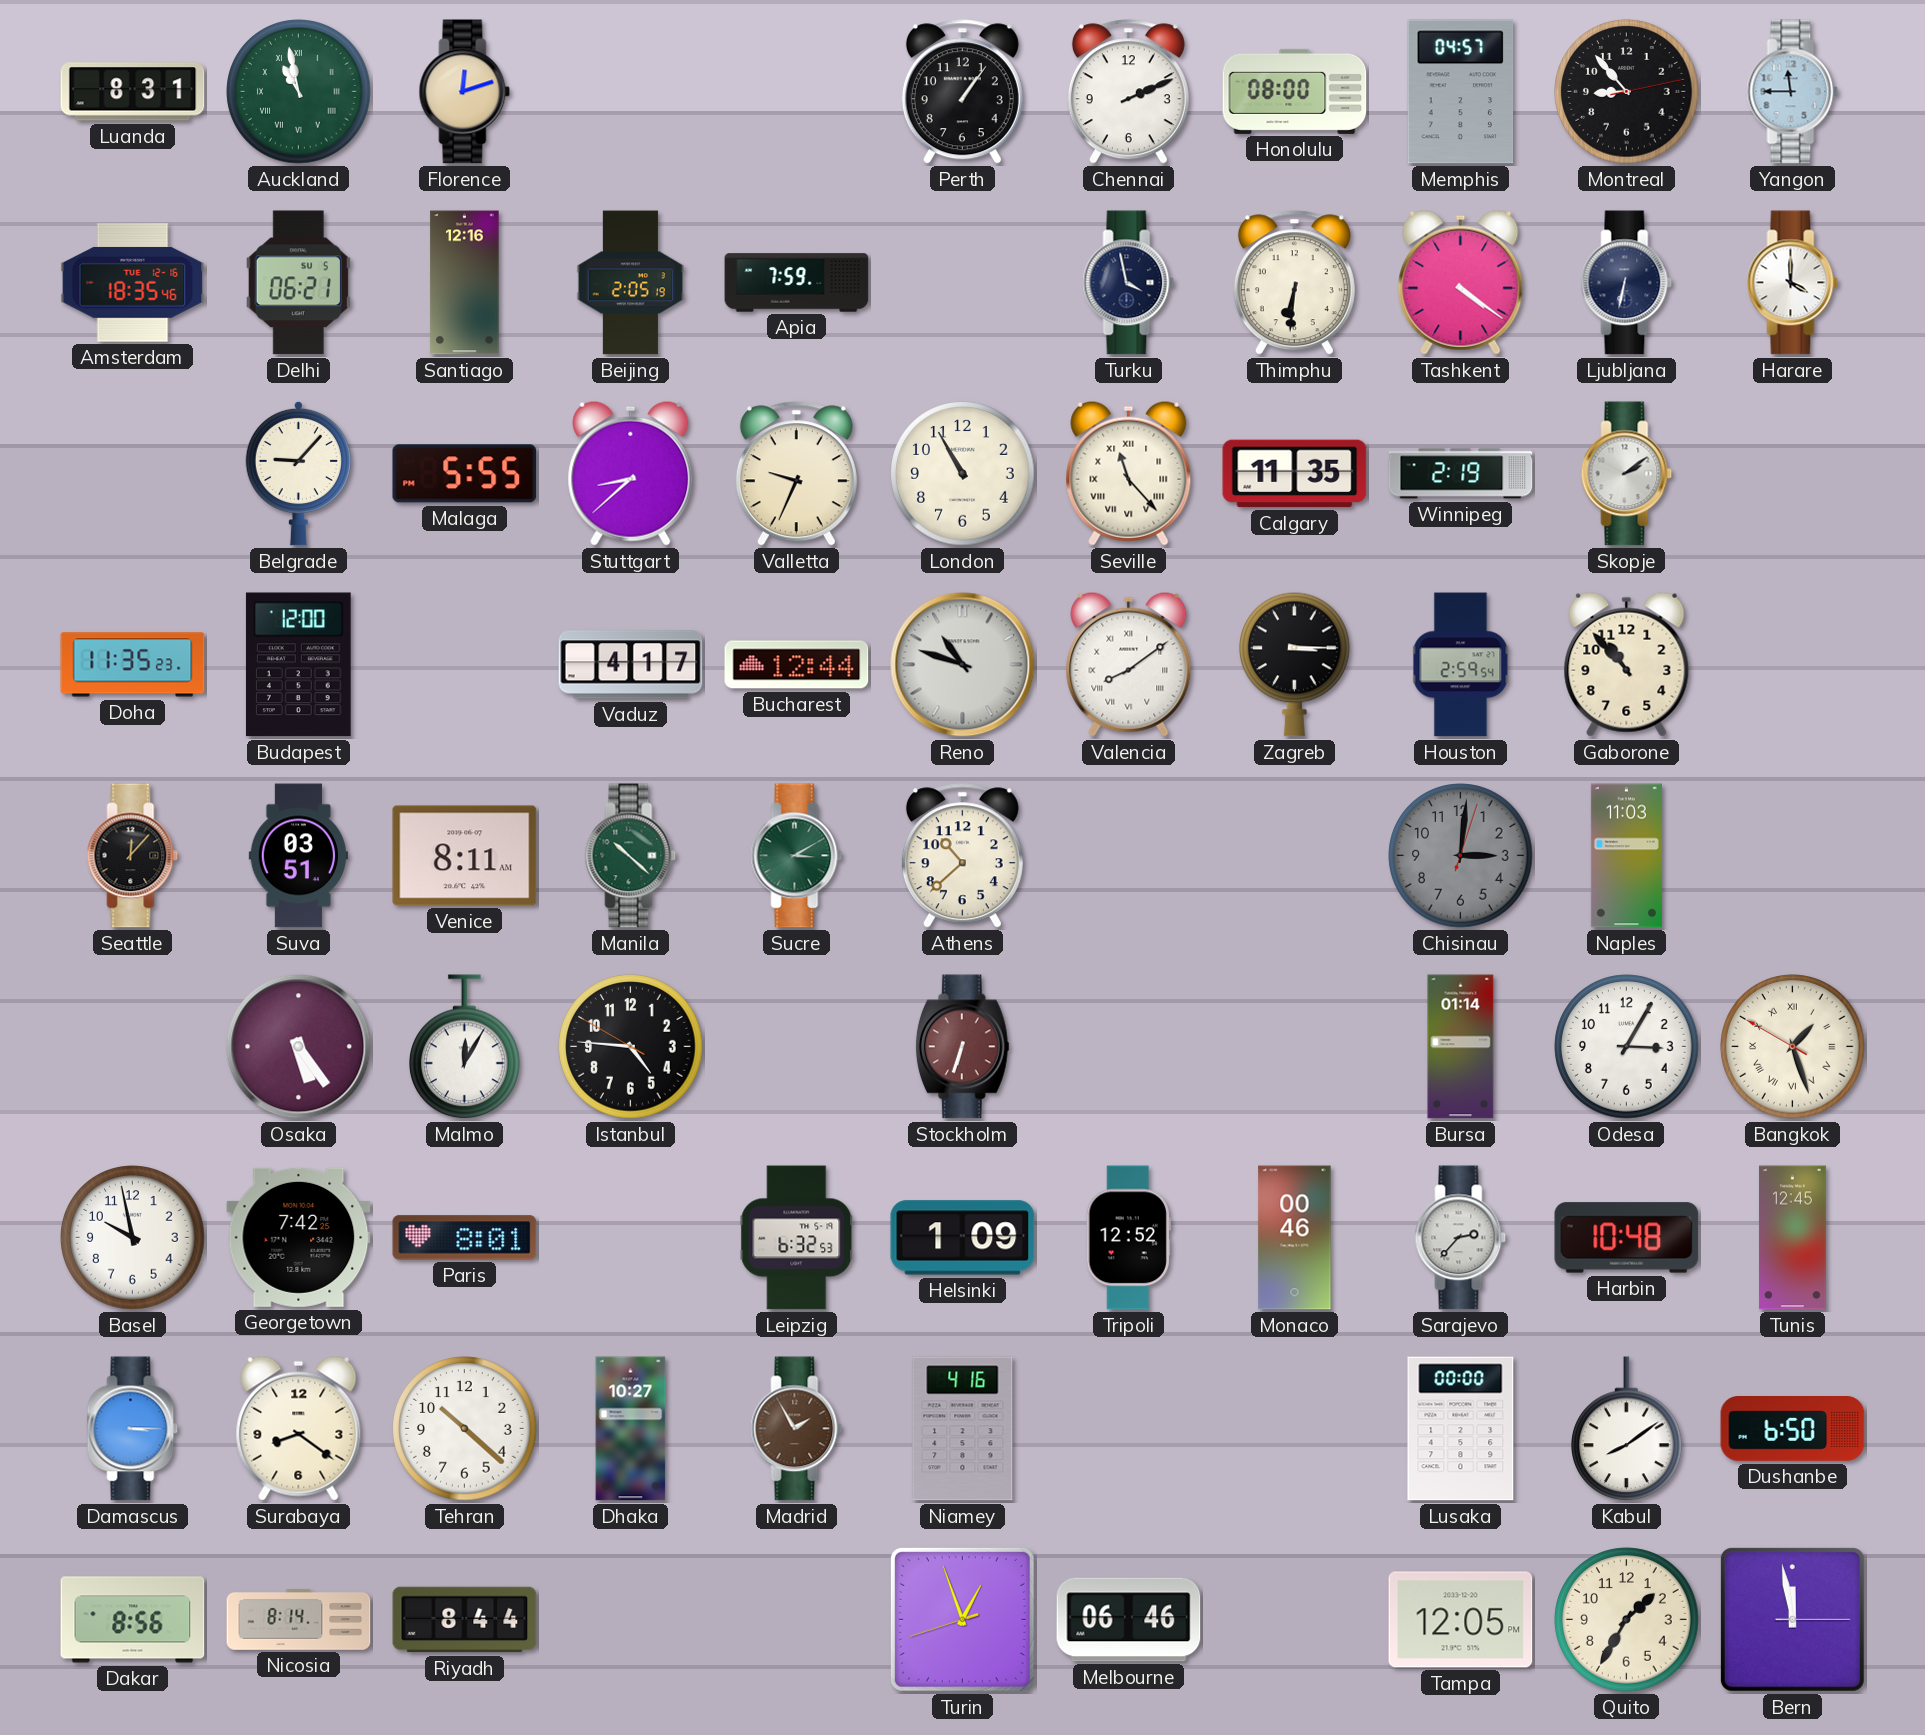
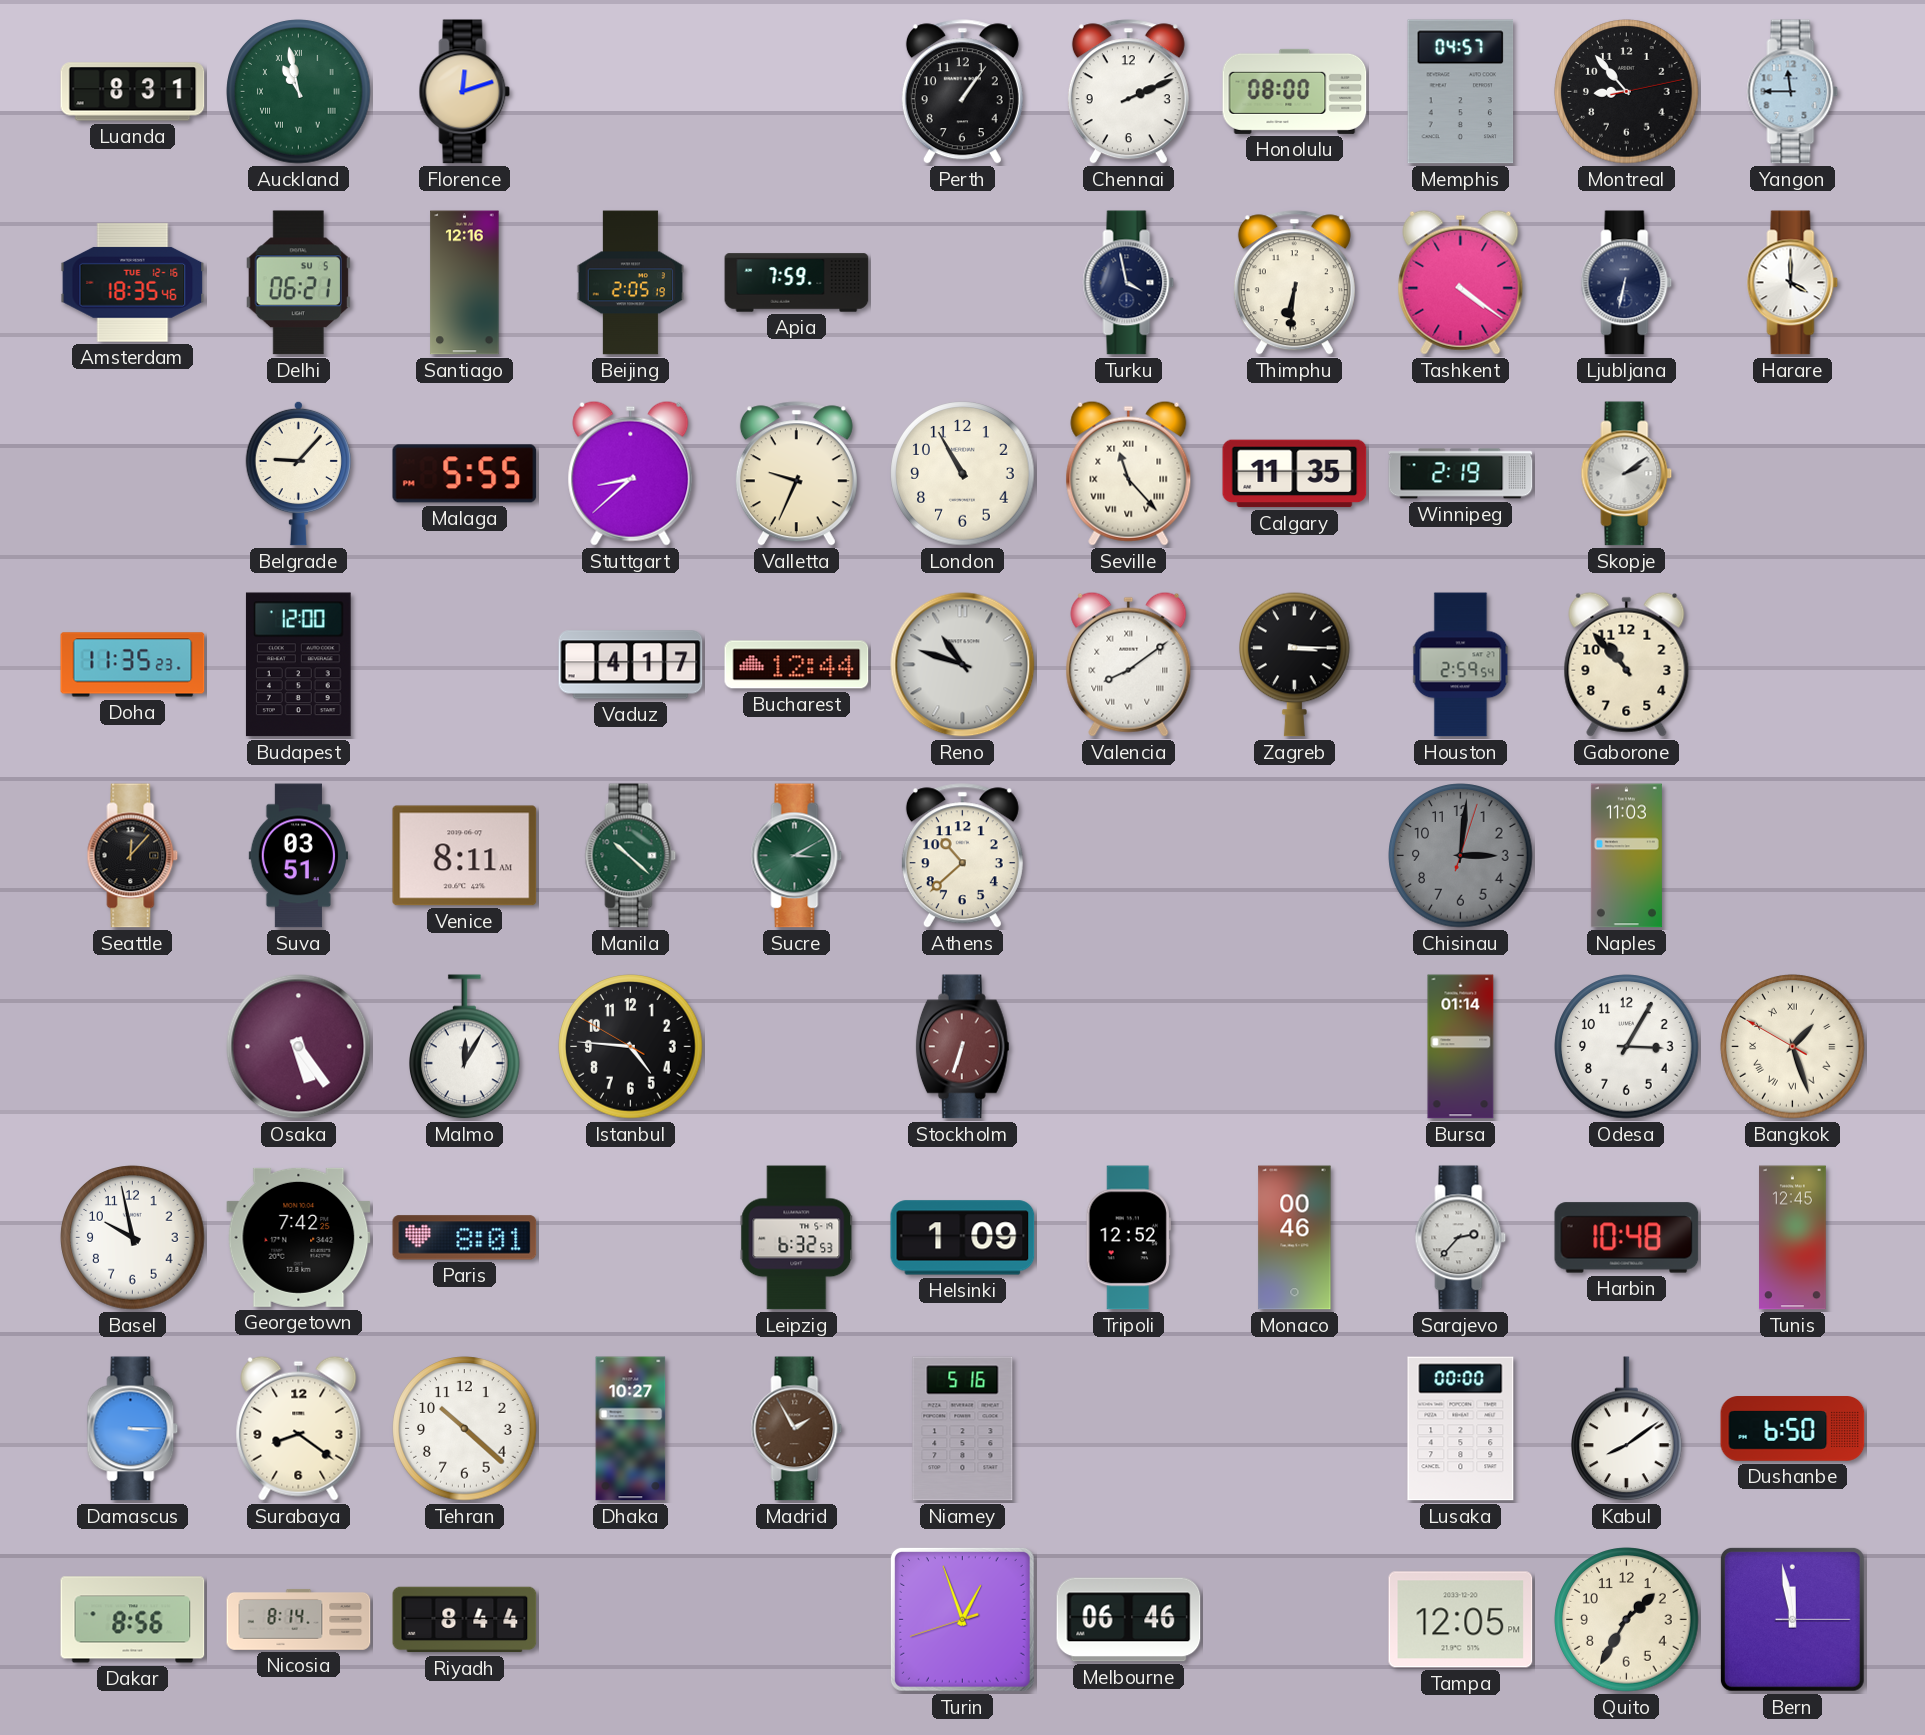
Niamey: 4:16 -> 5:16
